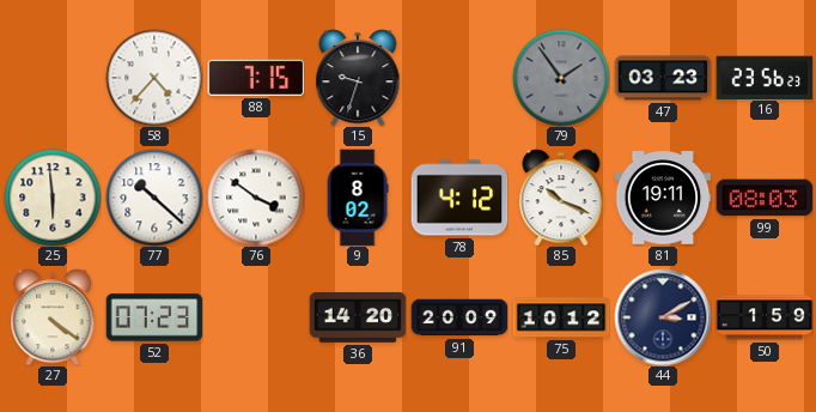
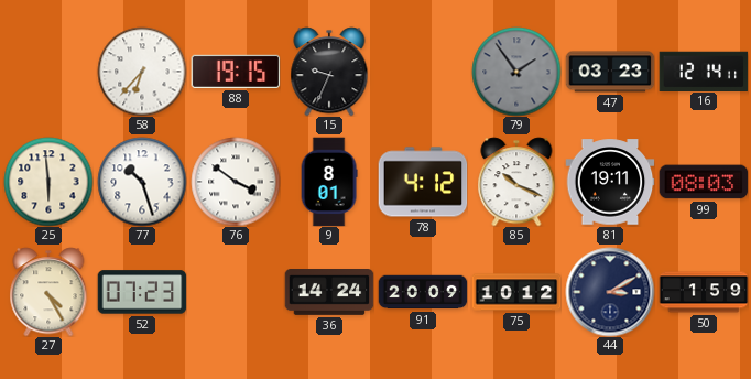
58: 4:37 -> 6:37
88: 7:15 -> 19:15
15: 9:33 -> 9:34
16: 23:56 -> 12:14
77: 10:22 -> 10:27
9: 8:02 -> 8:01
27: 4:21 -> 4:25
36: 14:20 -> 14:24
